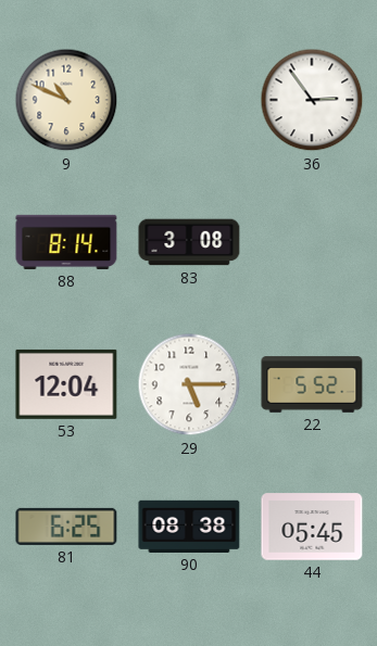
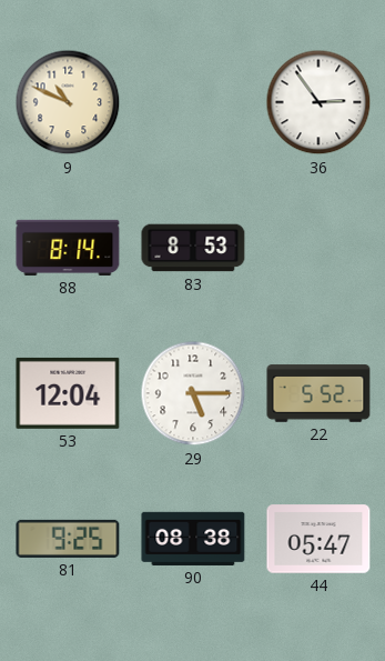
83: 3:08 -> 8:53
81: 6:25 -> 9:25
44: 05:45 -> 05:47
